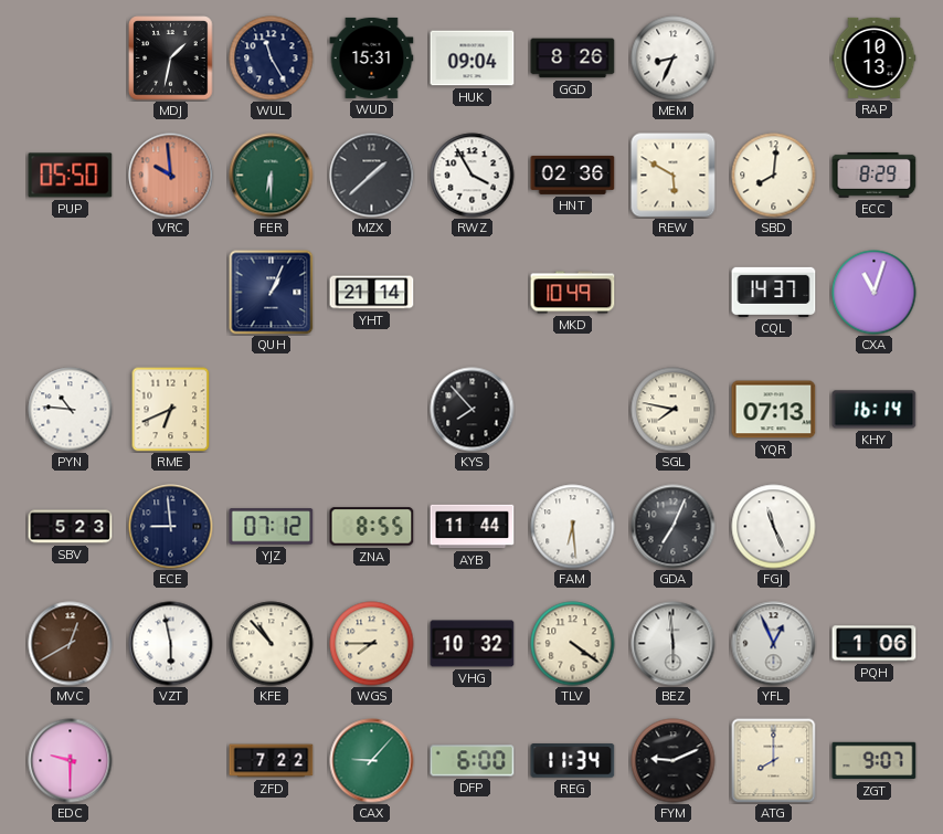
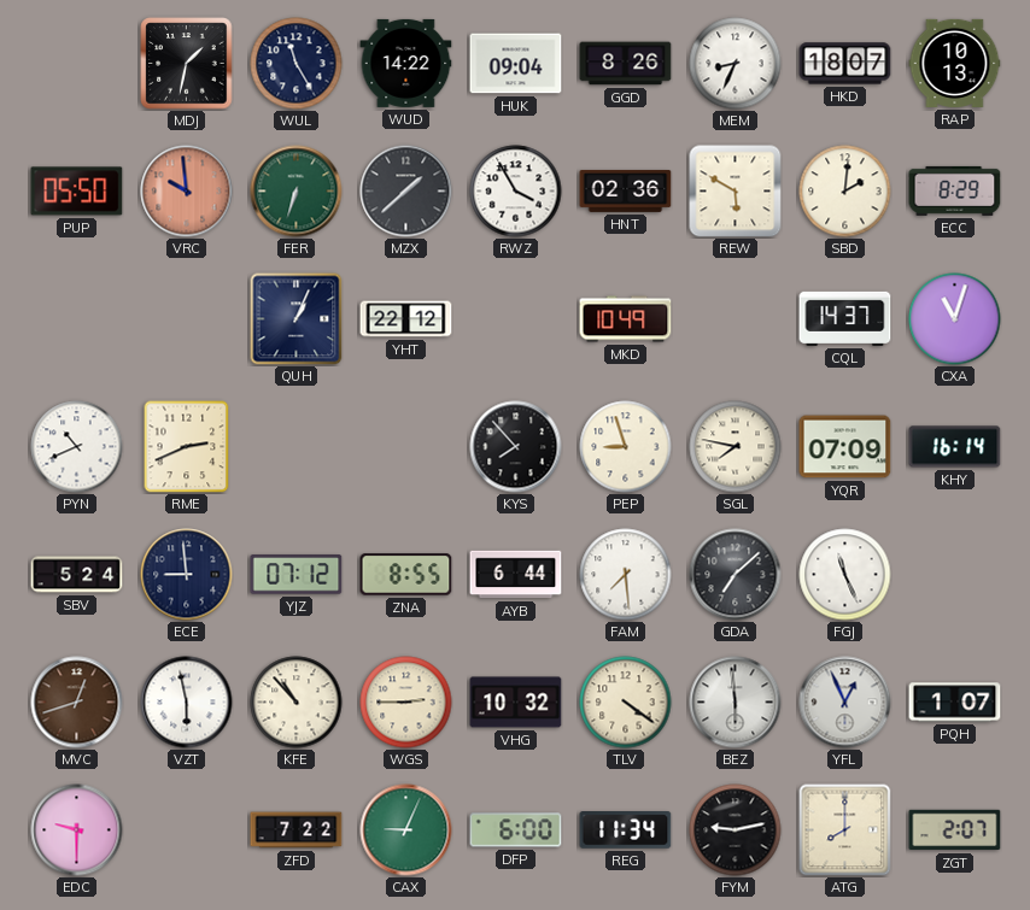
WUD: 15:31 -> 14:22
HKD: none -> 18:07
FER: 6:30 -> 6:33
SBD: 8:01 -> 2:01
YHT: 21:14 -> 22:12
PYN: 10:46 -> 10:41
RME: 6:41 -> 2:41
PEP: none -> 8:57
YQR: 07:13 -> 07:09
SBV: 5:23 -> 5:24
AYB: 11:44 -> 6:44
FAM: 6:29 -> 7:29
GDA: 7:04 -> 7:08
MVC: 12:40 -> 12:42
WGS: 7:45 -> 2:45
PQH: 1:06 -> 1:07
CAX: 9:07 -> 9:04
FYM: 9:11 -> 9:13
ZGT: 9:07 -> 2:07
